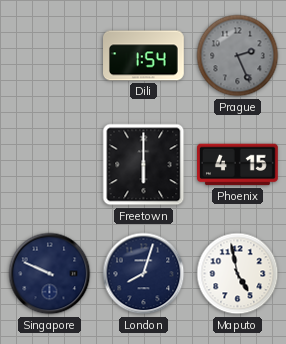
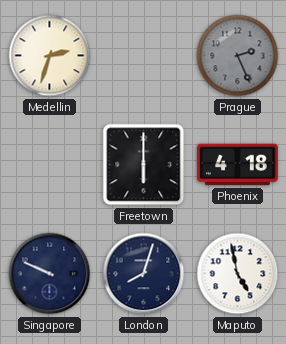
Medellin: none -> 2:33
Dili: 1:54 -> none
Phoenix: 4:15 -> 4:18
